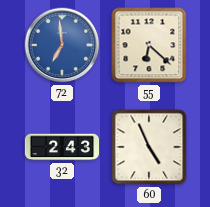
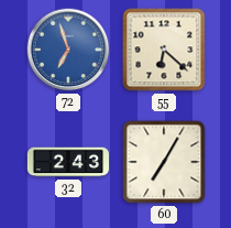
72: 6:59 -> 6:57
60: 4:56 -> 7:05
